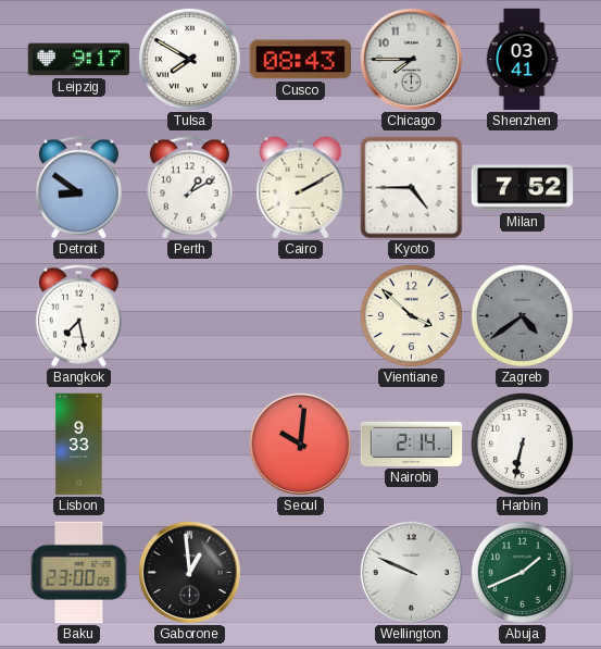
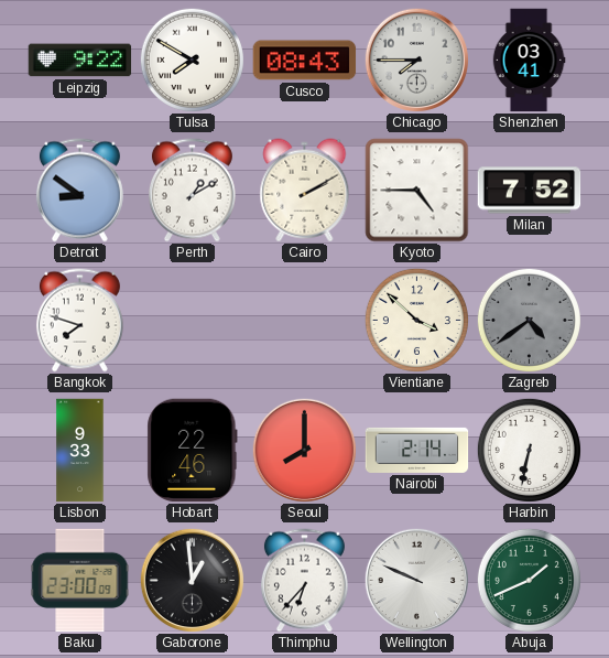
Leipzig: 9:17 -> 9:22
Bangkok: 7:28 -> 7:48
Hobart: none -> 22:46
Seoul: 10:01 -> 8:00
Thimphu: none -> 6:37
